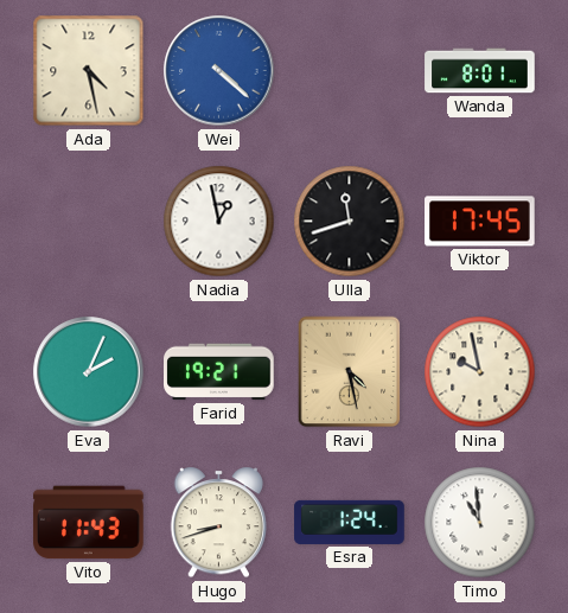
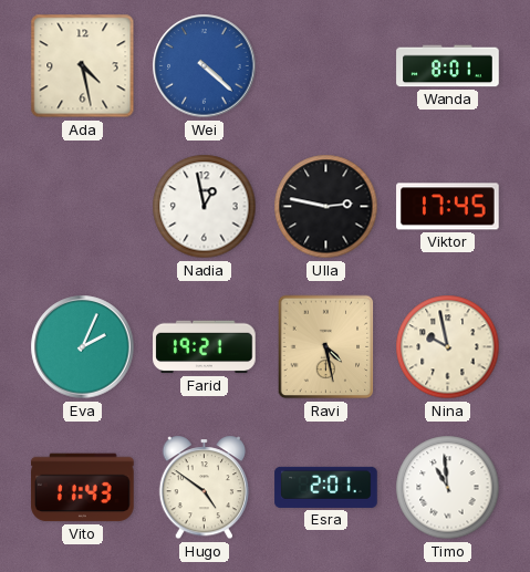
Ulla: 11:42 -> 2:47
Hugo: 8:42 -> 4:51
Esra: 1:24 -> 2:01
